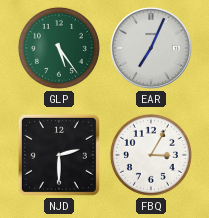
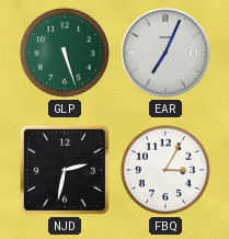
GLP: 5:24 -> 5:27
NJD: 2:30 -> 2:32
